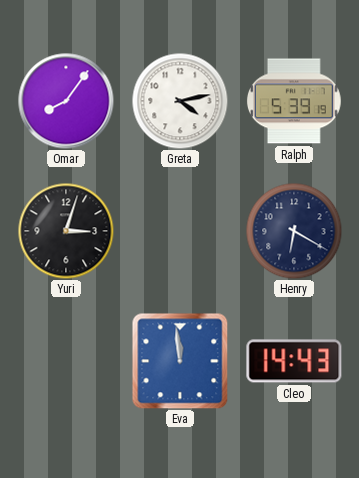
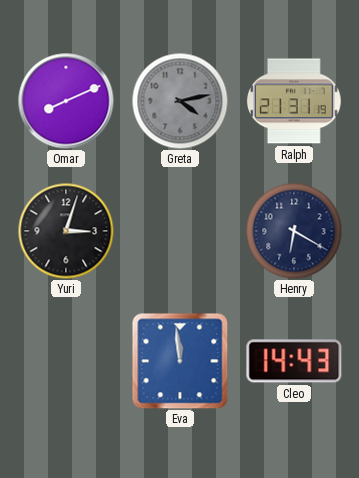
Omar: 8:06 -> 8:11
Greta dial: white -> grey
Ralph: 5:39 -> 21:31
